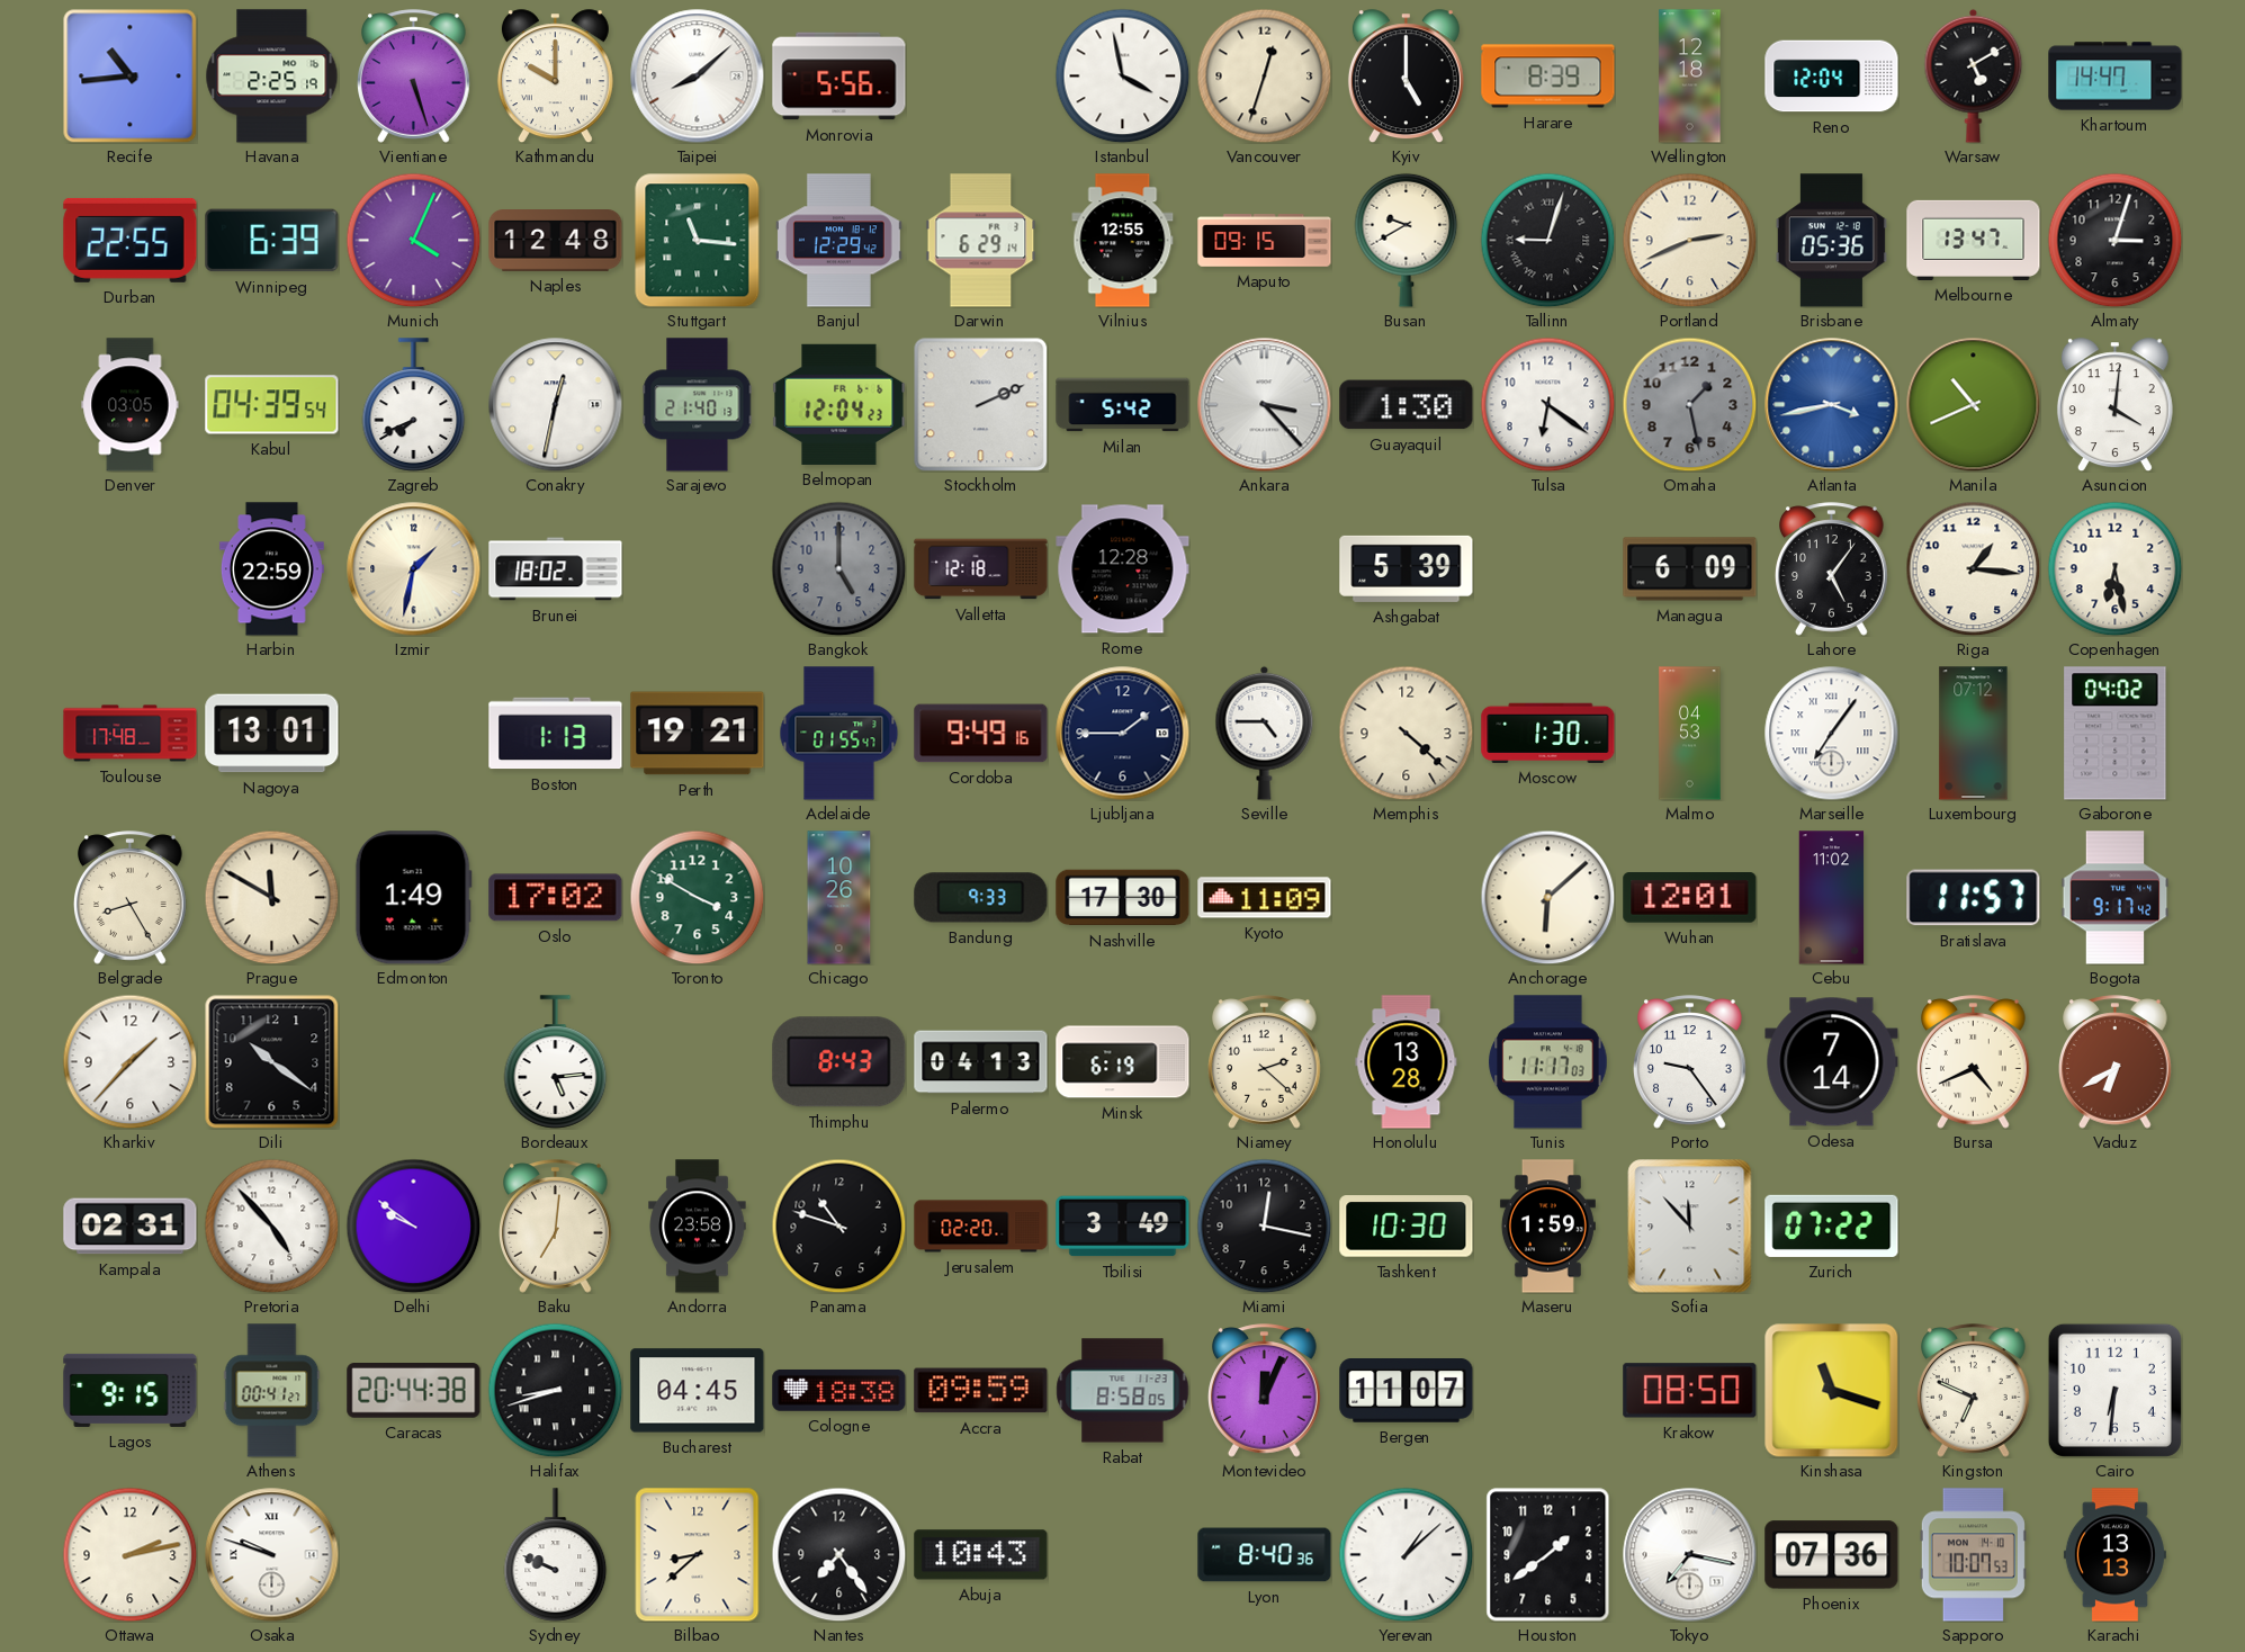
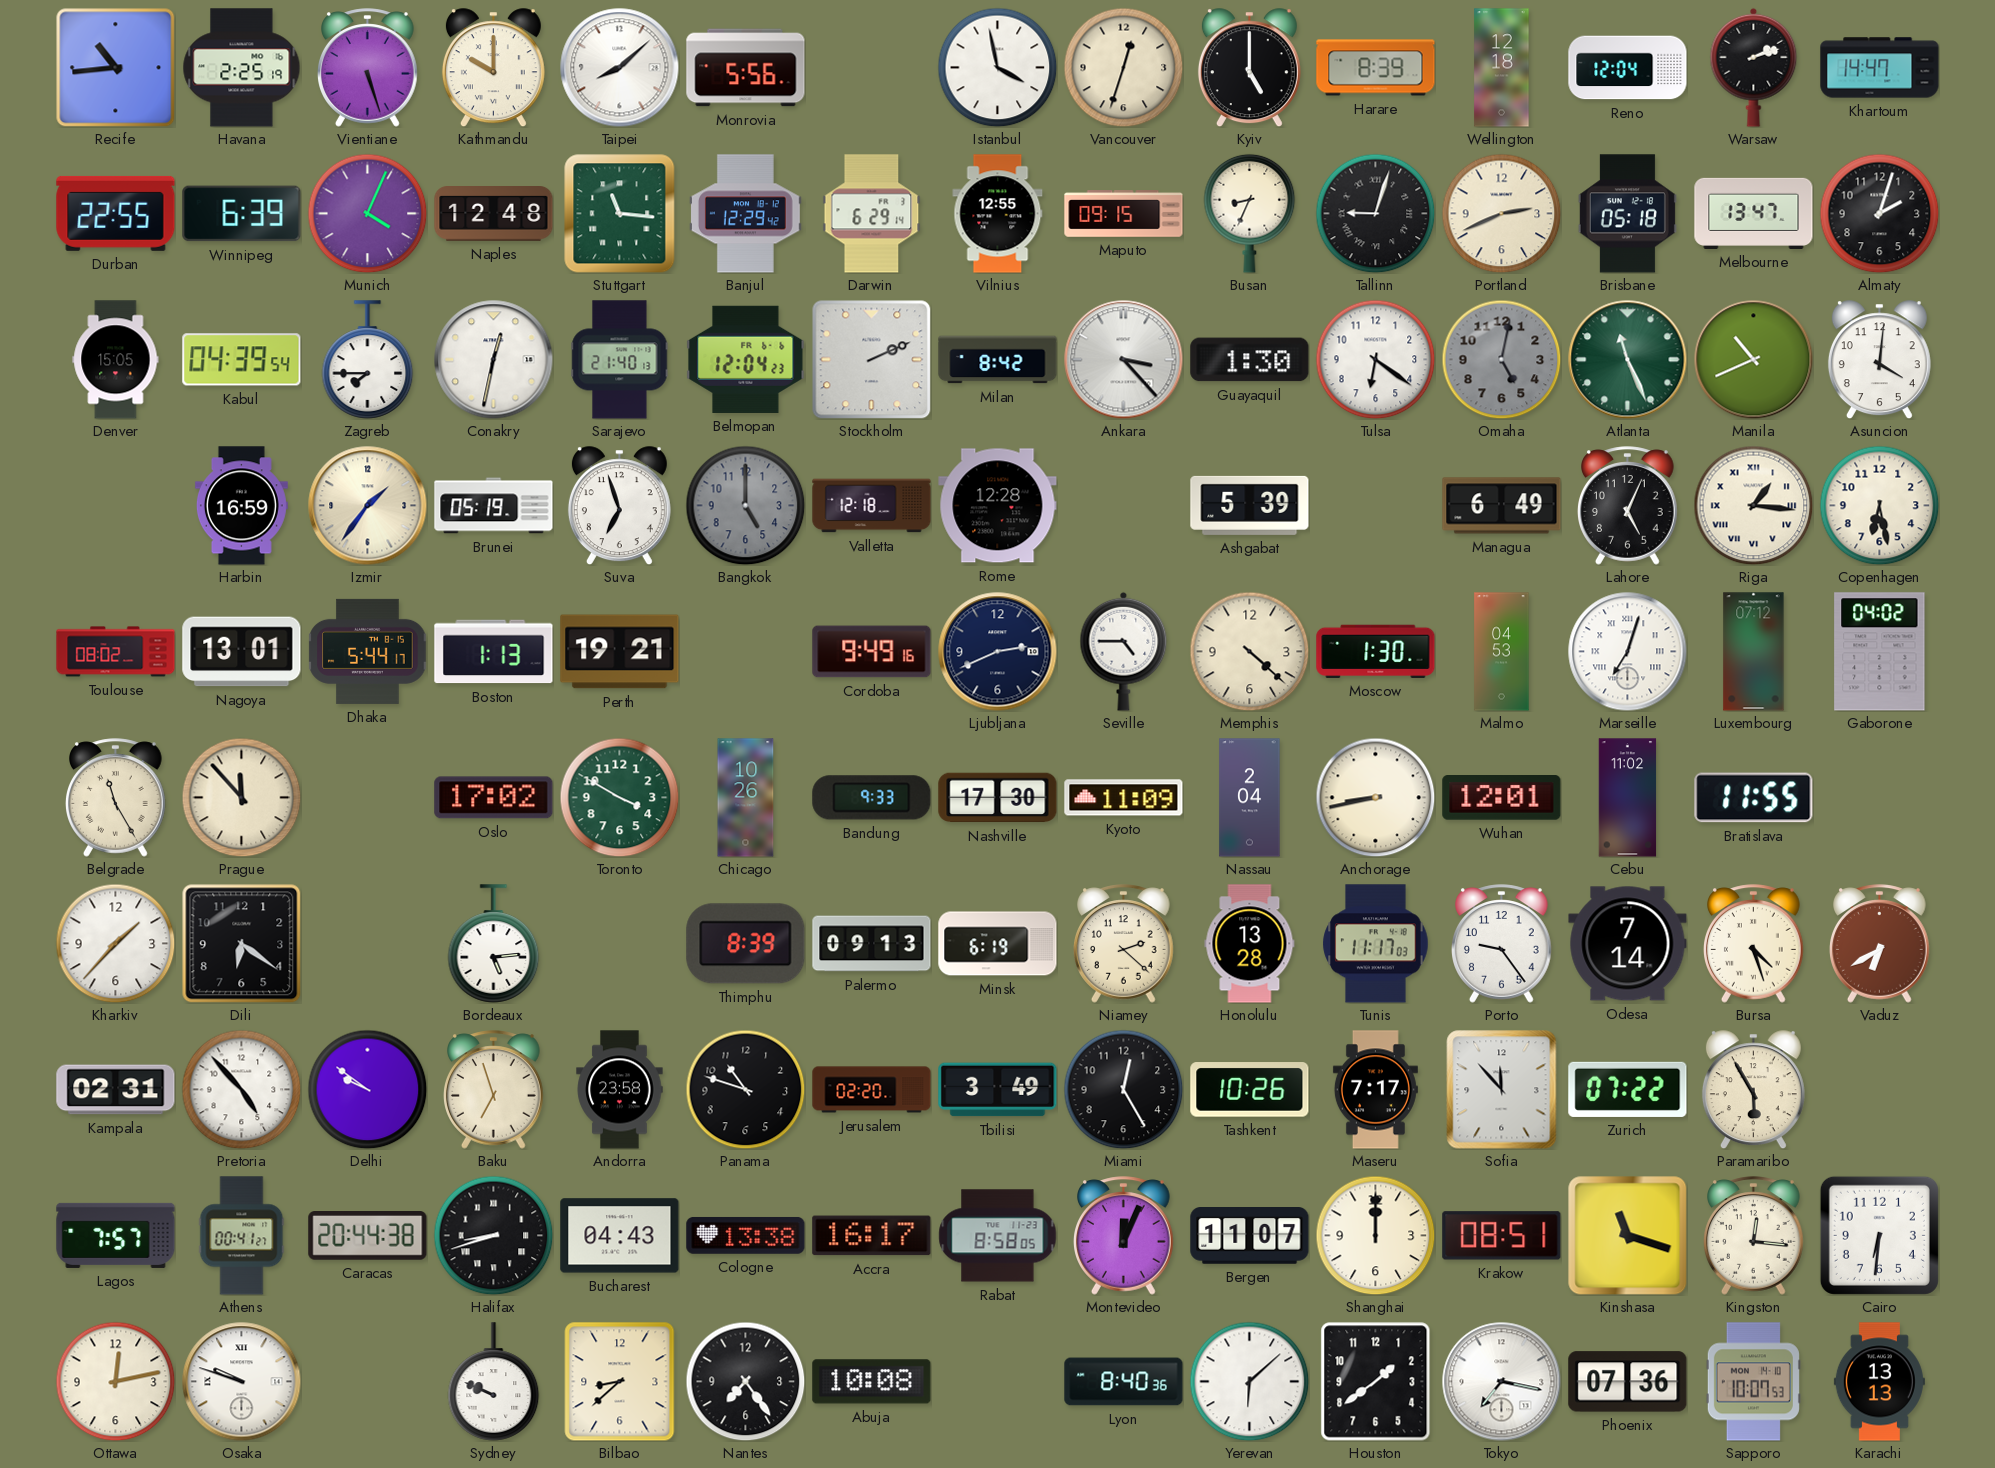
Warsaw: 5:10 -> 2:12
Busan: 9:40 -> 8:34
Brisbane: 05:36 -> 05:18
Almaty: 3:03 -> 2:03
Denver: 03:05 -> 15:05
Zagreb: 7:41 -> 7:45
Milan: 5:42 -> 8:42
Omaha: 1:28 -> 5:02
Atlanta: 3:43 -> 11:26
Atlanta dial: blue -> green
Harbin: 22:59 -> 16:59
Izmir: 1:32 -> 1:36
Brunei: 18:02 -> 05:19
Suva: none -> 6:57
Managua: 6:09 -> 6:49
Lahore: 5:06 -> 5:04
Riga numerals: Arabic -> Roman
Toulouse: 17:48 -> 08:02
Dhaka: none -> 5:44
Adelaide: 01:55 -> none
Ljubljana: 1:45 -> 2:41
Marseille: 7:06 -> 7:03
Belgrade: 8:25 -> 11:25
Prague: 11:50 -> 11:53
Edmonton: 1:49 -> none
Nassau: none -> 2:04
Anchorage: 6:08 -> 8:43
Bratislava: 11:57 -> 11:55
Bogota: 9:17 -> none
Dili: 10:21 -> 6:21
Thimphu: 8:43 -> 8:39
Palermo: 04:13 -> 09:13
Bursa: 4:41 -> 4:27
Baku: 7:01 -> 6:57
Miami: 12:17 -> 12:25
Tashkent: 10:30 -> 10:26
Maseru: 1:59 -> 7:17
Paramaribo: none -> 5:55
Lagos: 9:15 -> 7:57
Bucharest: 04:45 -> 04:43
Cologne: 18:38 -> 13:38
Accra: 09:59 -> 16:17
Shanghai: none -> 12:00
Krakow: 08:50 -> 08:51
Kingston: 6:49 -> 12:16
Ottawa: 2:13 -> 12:13
Abuja: 10:43 -> 10:08
Yerevan: 1:08 -> 6:08
